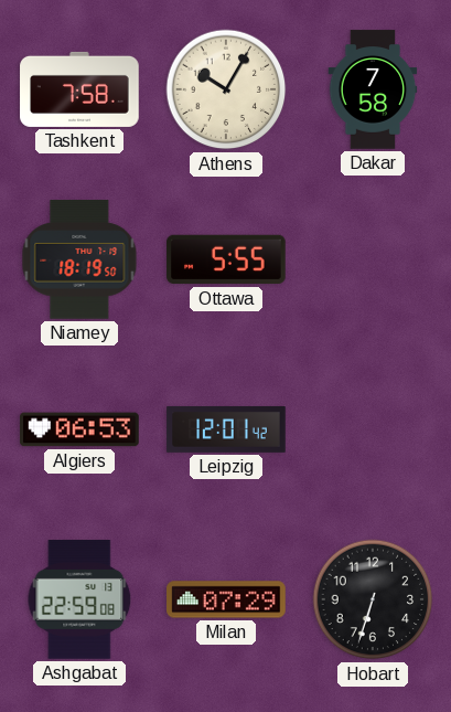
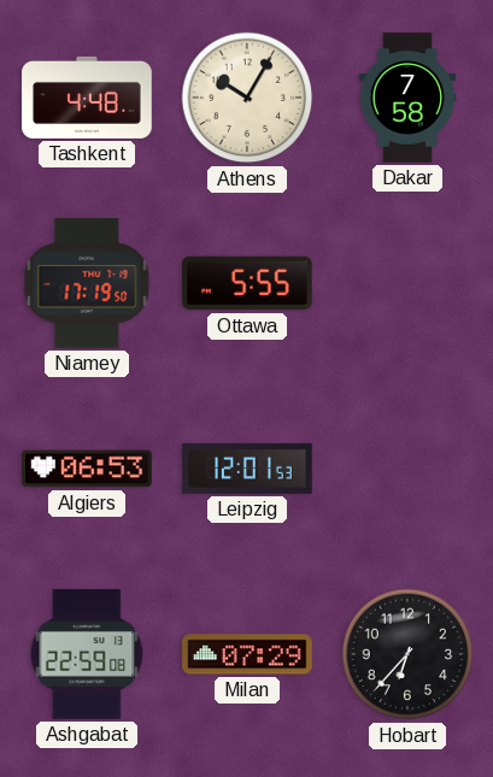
Tashkent: 7:58 -> 4:48
Niamey: 18:19 -> 17:19
Leipzig: 12:01:42 -> 12:01:53
Hobart: 6:33 -> 6:37
